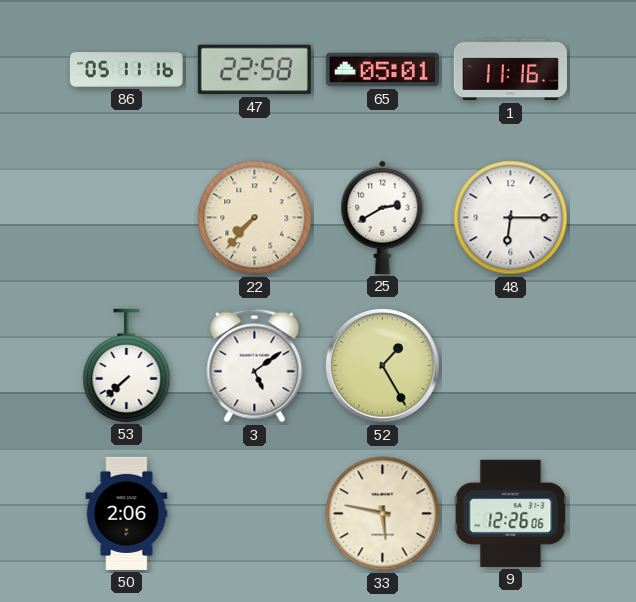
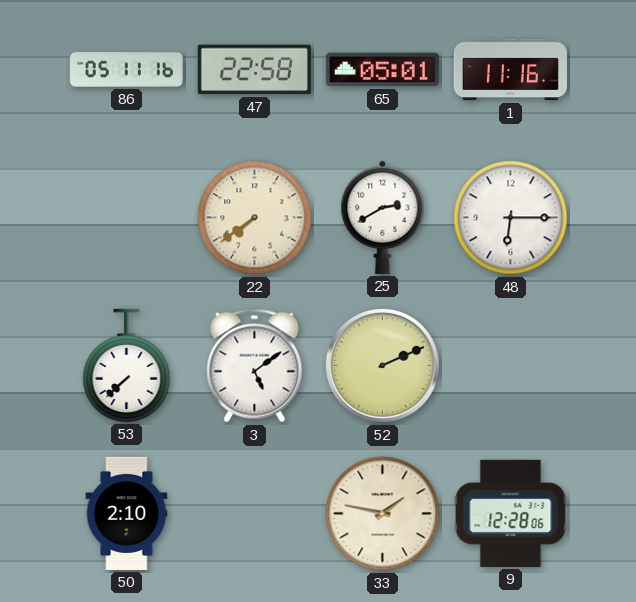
22: 7:37 -> 7:39
52: 1:25 -> 2:11
50: 2:06 -> 2:10
33: 5:47 -> 1:47
9: 12:26 -> 12:28
